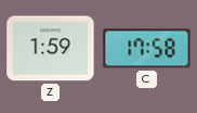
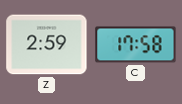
Z: 1:59 -> 2:59
